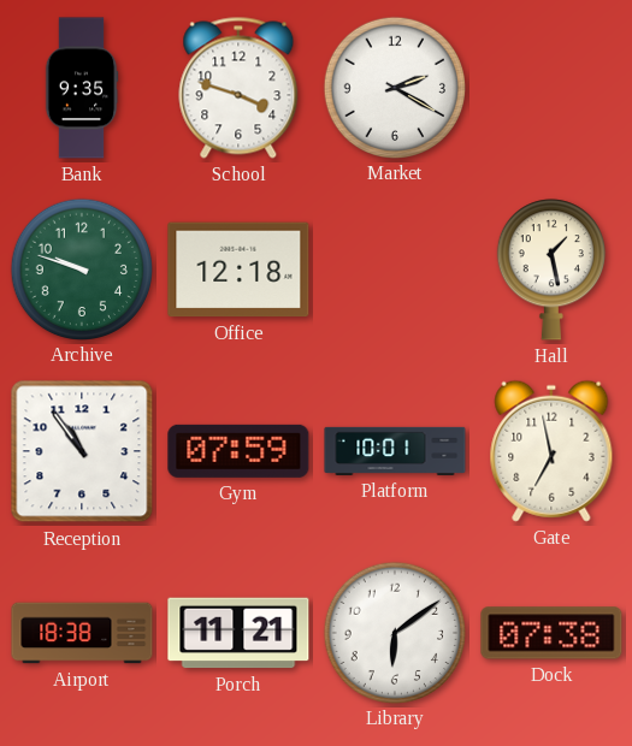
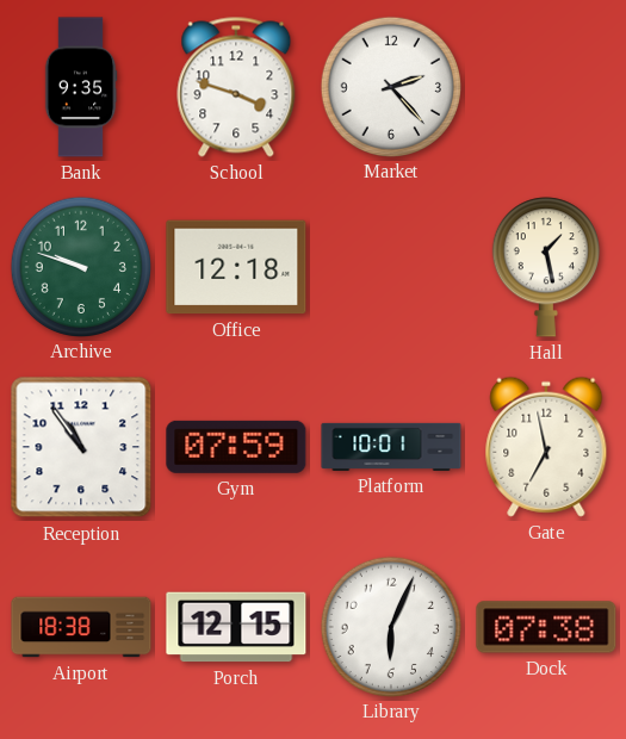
Market: 2:20 -> 2:23
Porch: 11:21 -> 12:15
Library: 6:09 -> 6:04
